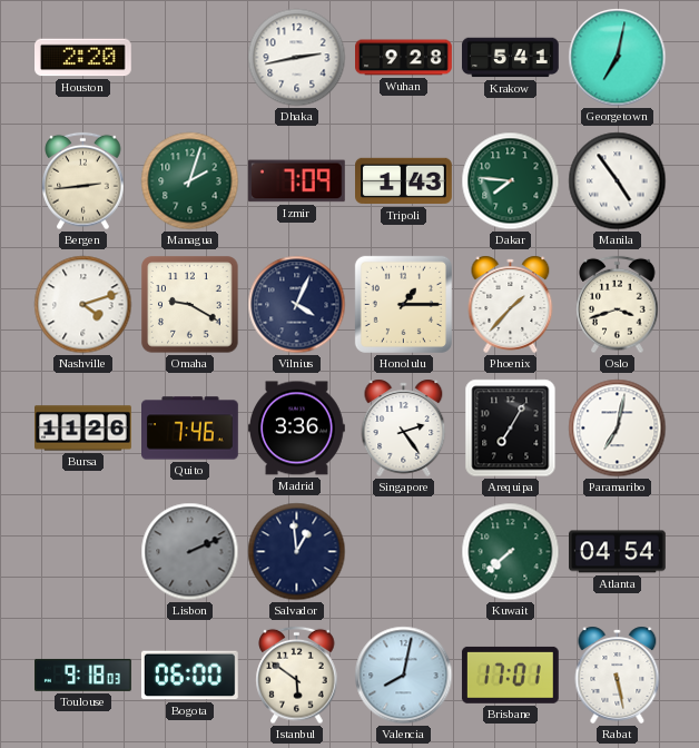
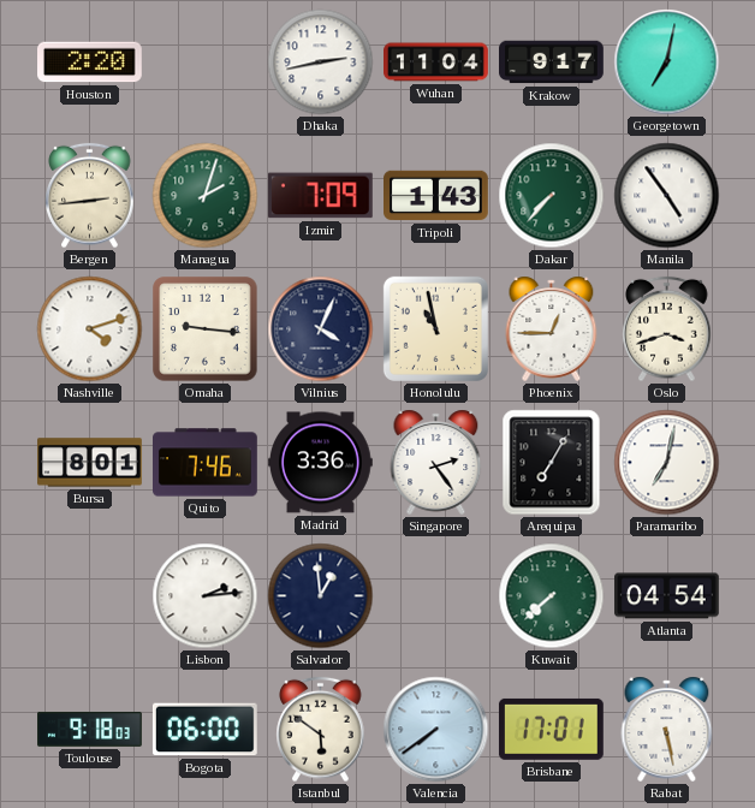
Wuhan: 9:28 -> 11:04
Krakow: 5:41 -> 9:17
Dakar: 7:46 -> 7:37
Omaha: 9:20 -> 9:16
Honolulu: 1:15 -> 10:58
Phoenix: 1:37 -> 12:45
Bursa: 11:26 -> 8:01
Lisbon: 2:11 -> 2:14
Lisbon dial: grey -> white
Valencia: 8:02 -> 7:39
